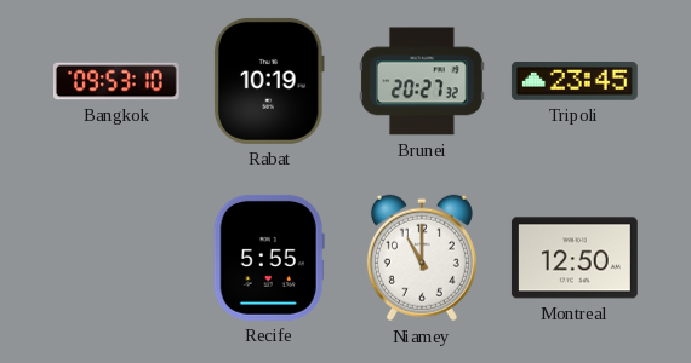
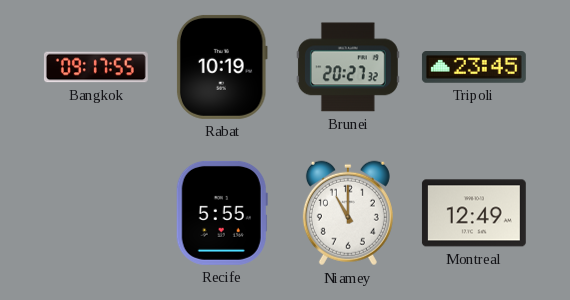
Bangkok: 09:53 -> 09:17
Montreal: 12:50 -> 12:49
